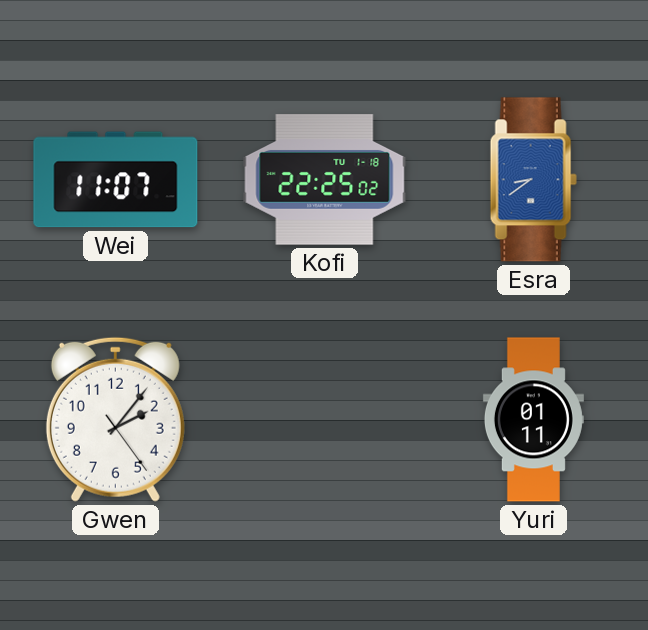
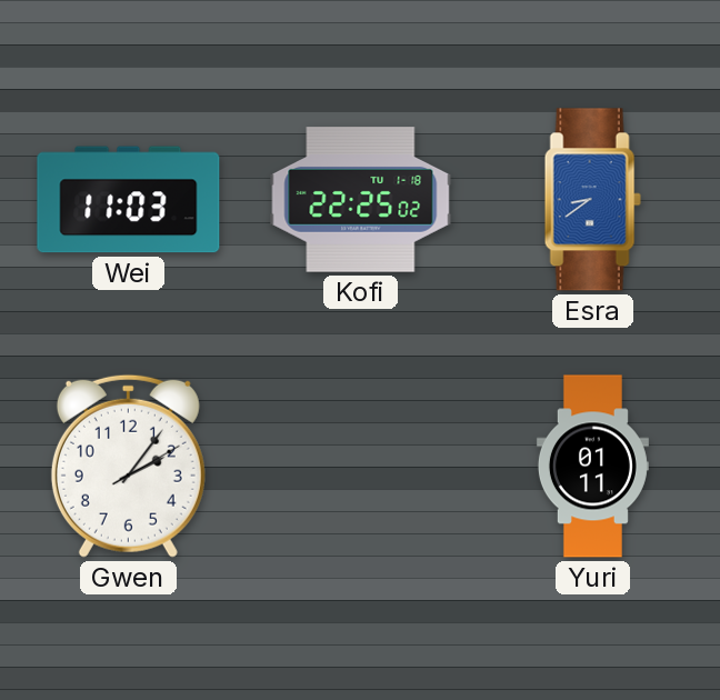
Wei: 11:07 -> 11:03
Gwen: 2:06:24 -> 2:06:10
